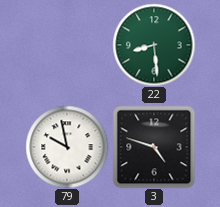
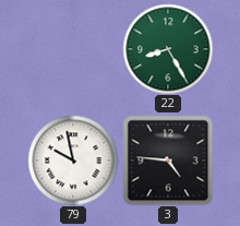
22: 8:29 -> 8:25
3: 4:48 -> 4:46
